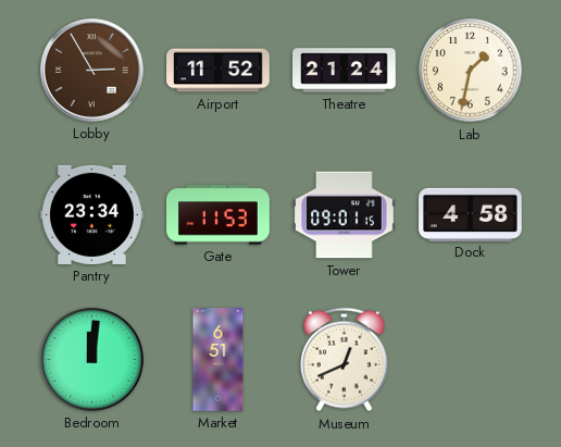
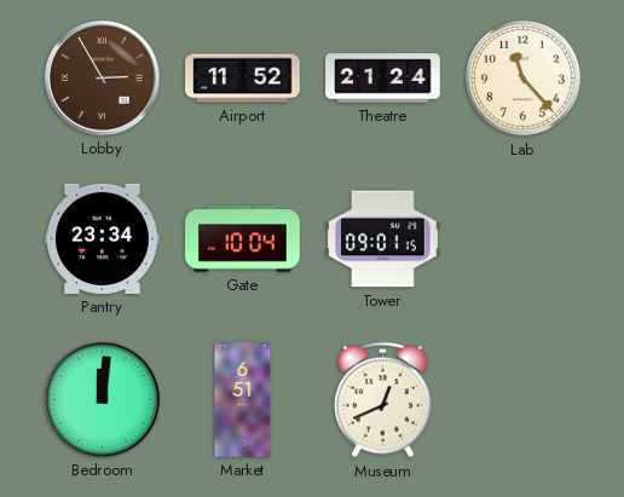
Lab: 1:32 -> 11:23
Gate: 11:53 -> 10:04
Dock: 4:58 -> none
